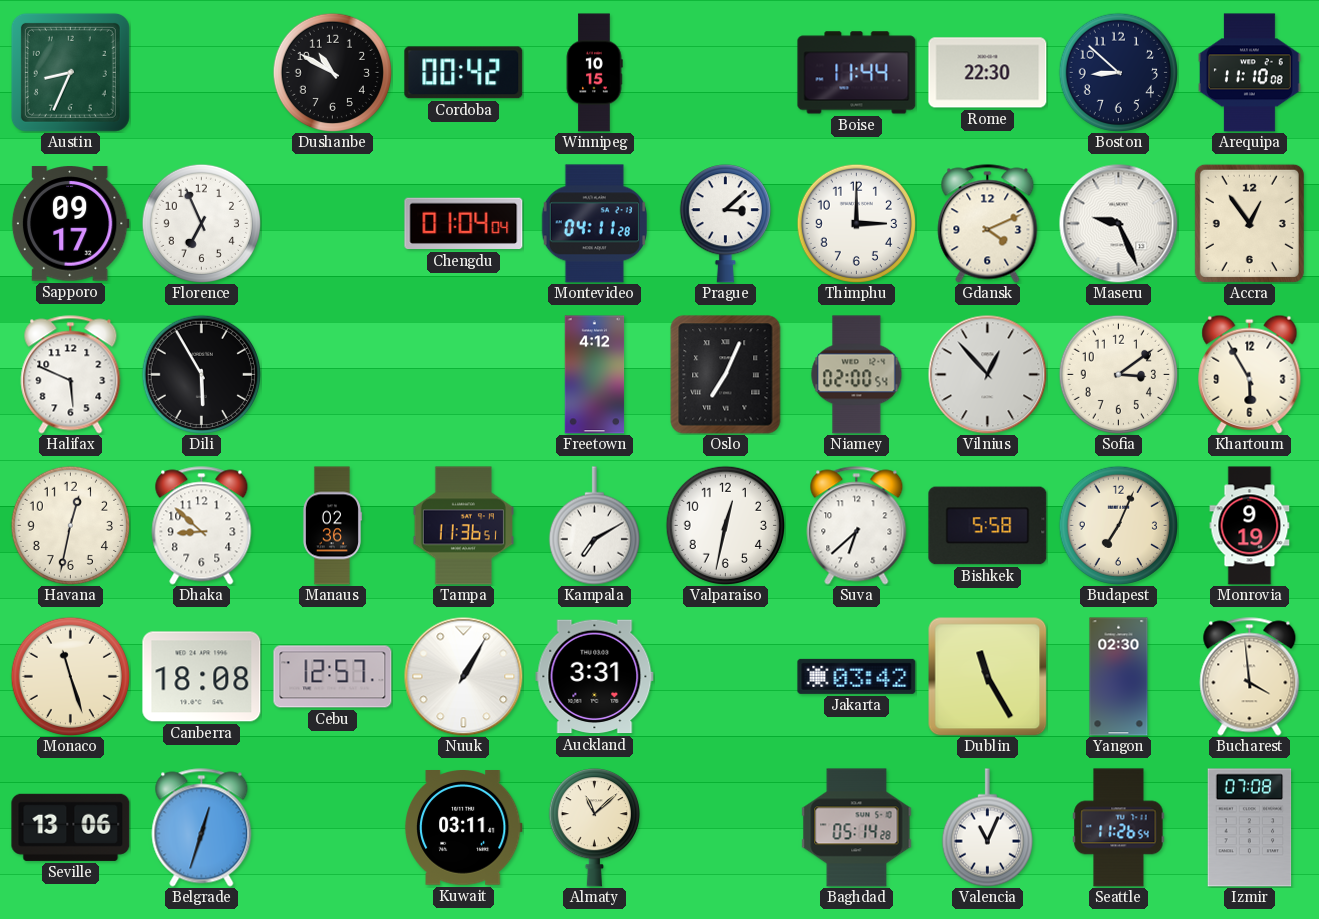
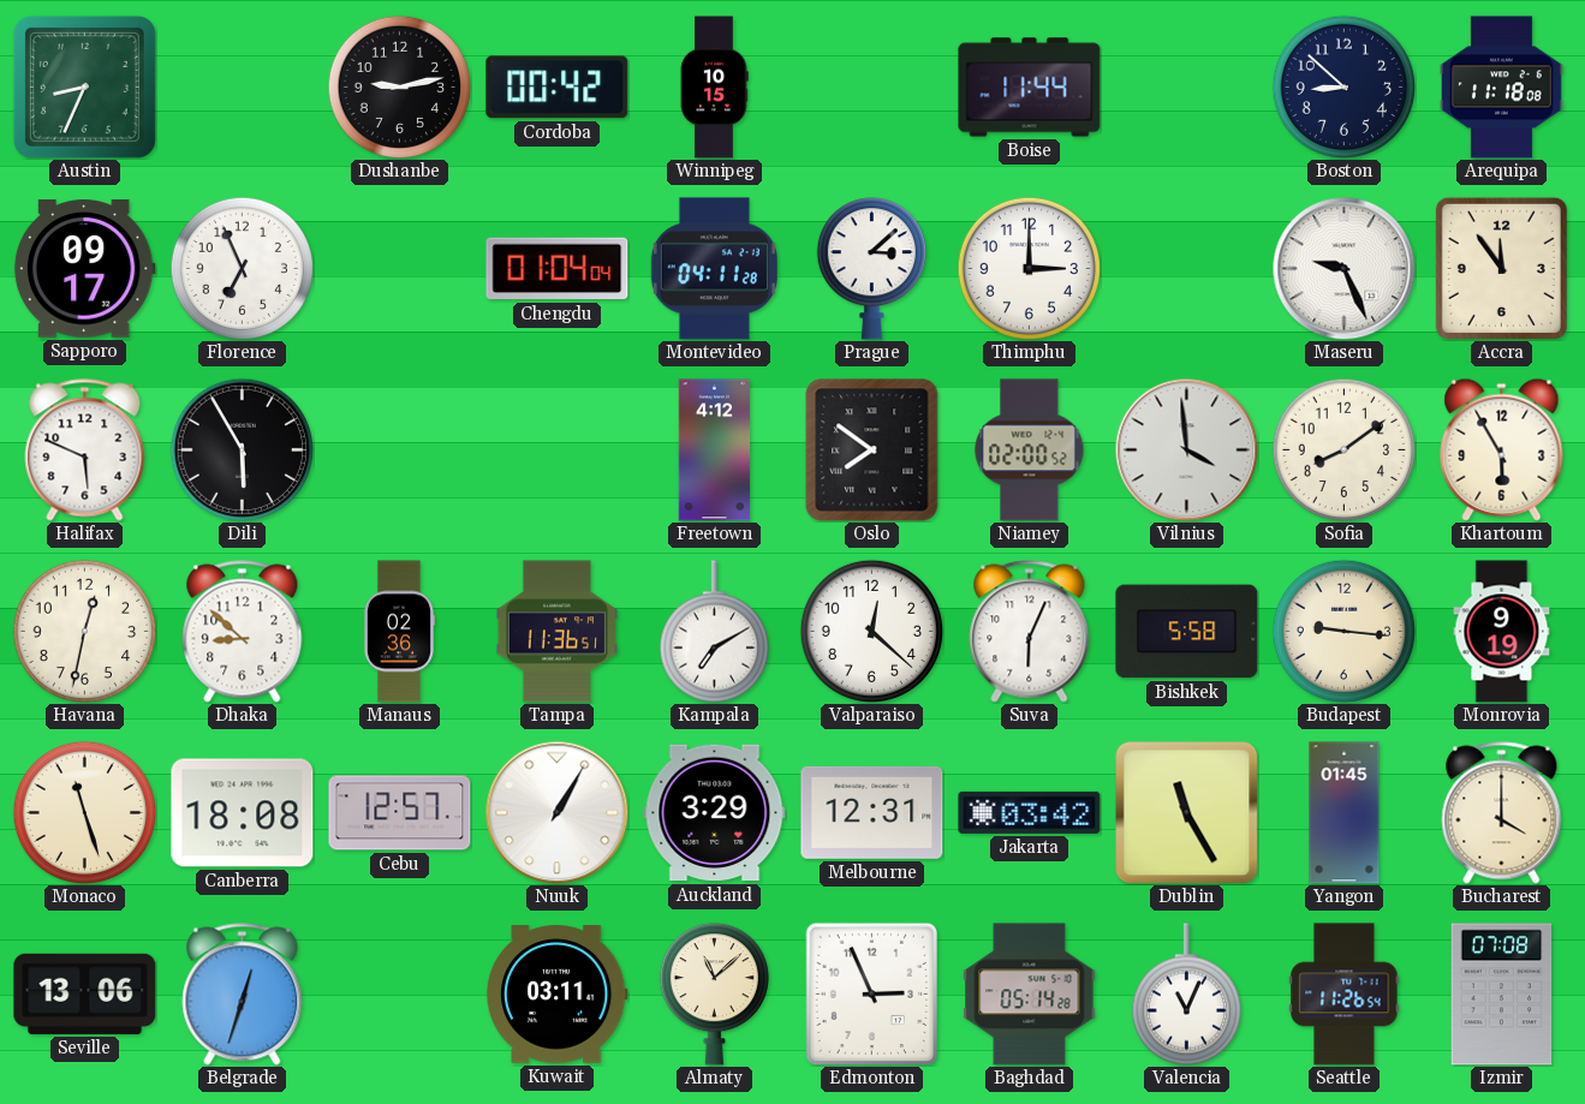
Dushanbe: 10:50 -> 9:13
Rome: 22:30 -> none
Arequipa: 11:10 -> 11:18
Gdansk: 4:11 -> none
Accra: 12:54 -> 11:54
Oslo: 7:04 -> 7:51
Niamey: 02:00:54 -> 02:00:52
Vilnius: 12:53 -> 3:59
Sofia: 3:09 -> 8:09
Valparaiso: 12:32 -> 12:22
Suva: 6:38 -> 6:04
Budapest: 7:04 -> 9:16
Auckland: 3:31 -> 3:29
Melbourne: none -> 12:31
Yangon: 02:30 -> 01:45
Bucharest: 3:59 -> 4:00
Edmonton: none -> 2:56
